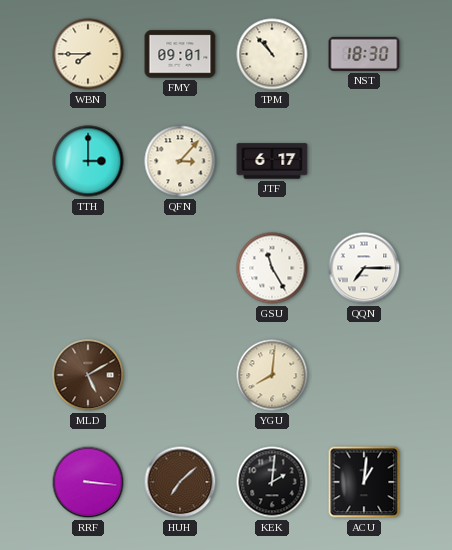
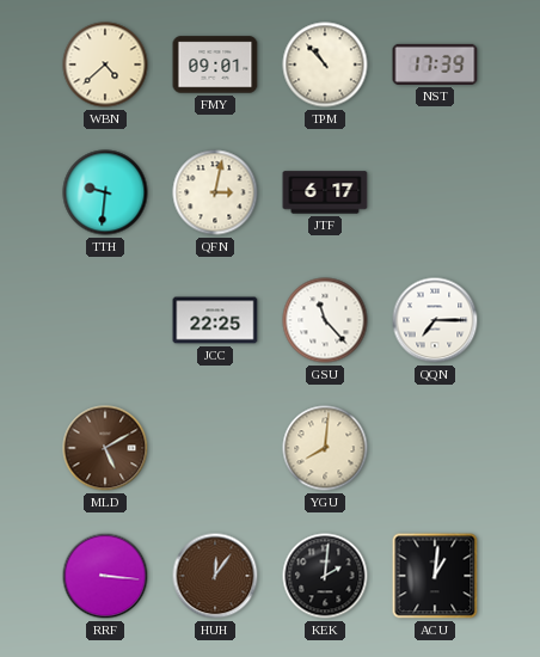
WBN: 7:45 -> 4:38
NST: 18:30 -> 17:39
TTH: 3:00 -> 9:31
QFN: 3:07 -> 3:02
JCC: none -> 22:25
GSU: 11:25 -> 11:23
HUH: 7:08 -> 12:06
